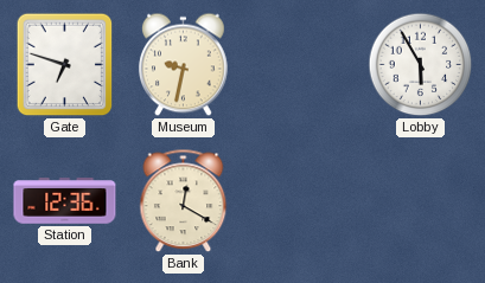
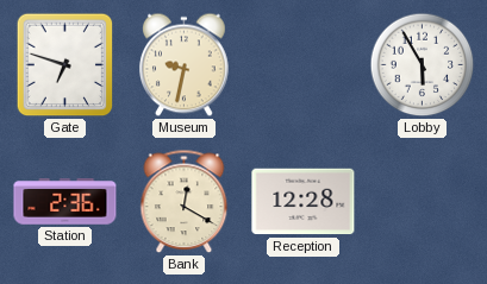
Station: 12:36 -> 2:36
Reception: none -> 12:28
